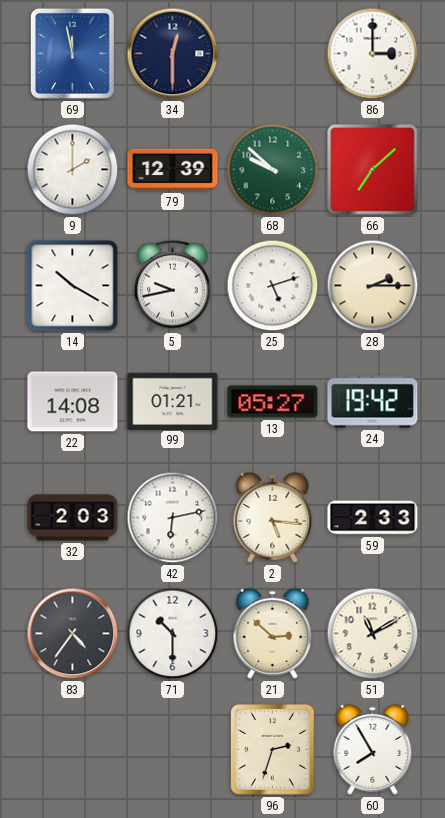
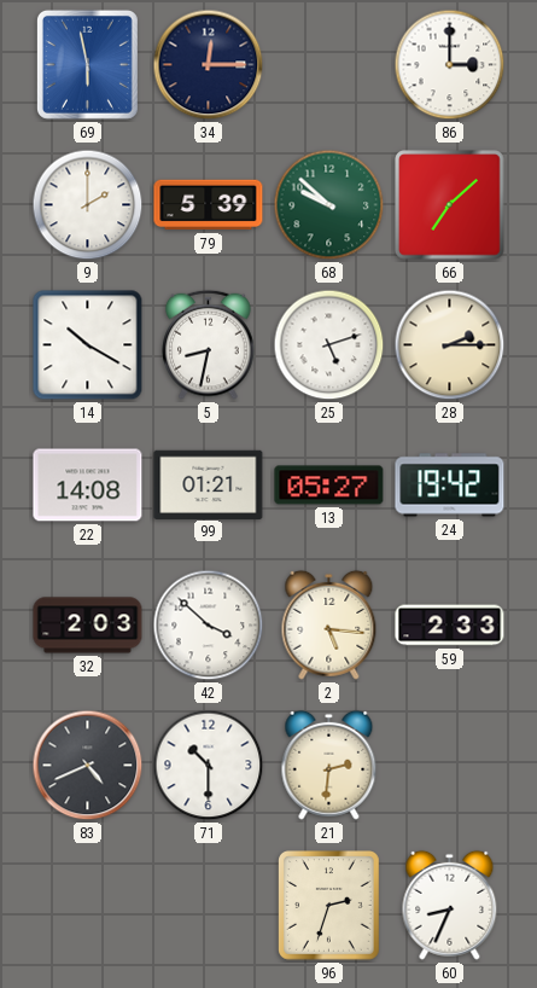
69: 11:58 -> 5:58
34: 12:30 -> 12:15
79: 12:39 -> 5:39
5: 9:43 -> 8:32
42: 6:13 -> 3:52
83: 4:36 -> 4:41
21: 2:52 -> 2:31
51: 11:10 -> none
60: 7:55 -> 8:34
